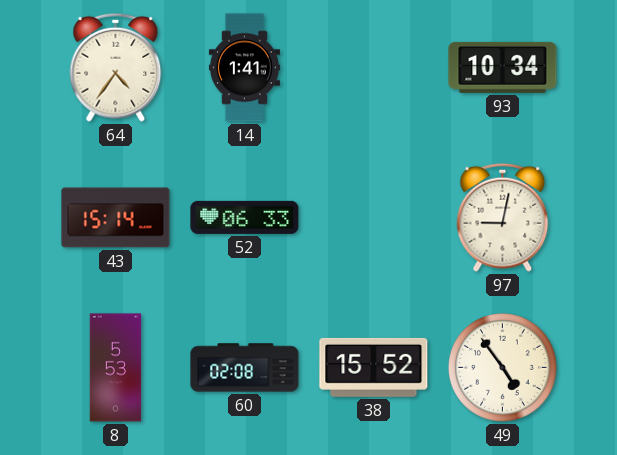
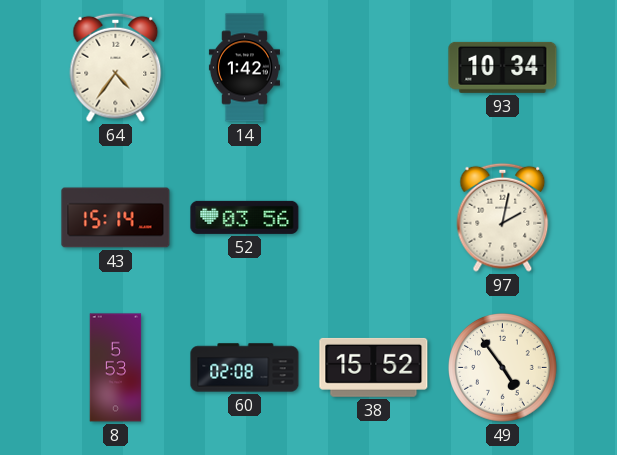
14: 1:41 -> 1:42
52: 06:33 -> 03:56
97: 9:02 -> 2:02
